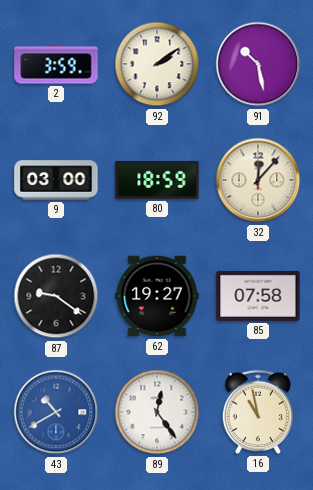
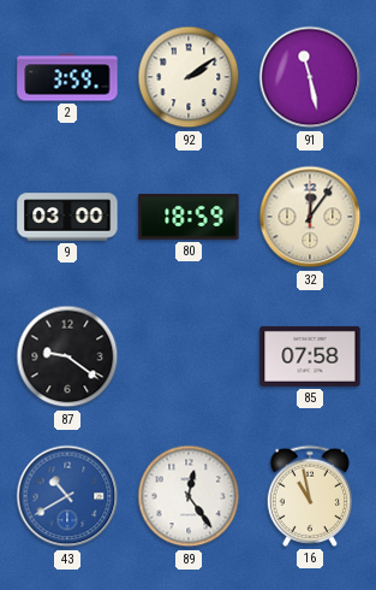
91: 10:28 -> 11:28
32: 12:07 -> 12:06
62: 19:27 -> none
